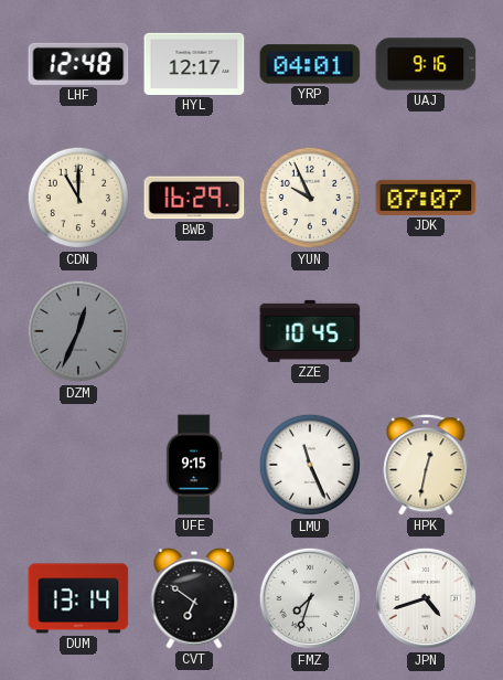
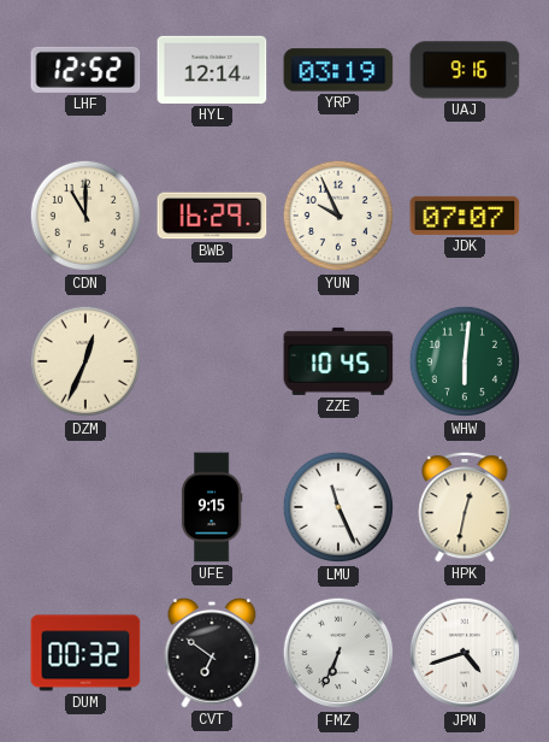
LHF: 12:48 -> 12:52
HYL: 12:17 -> 12:14
YRP: 04:01 -> 03:19
DZM dial: grey -> cream
WHW: none -> 6:01
DUM: 13:14 -> 00:32
FMZ: 7:33 -> 6:34
